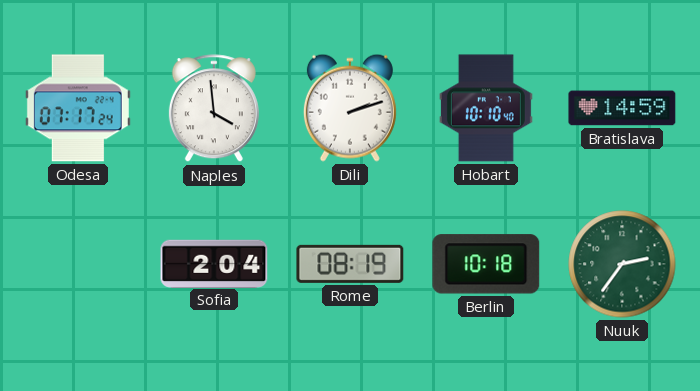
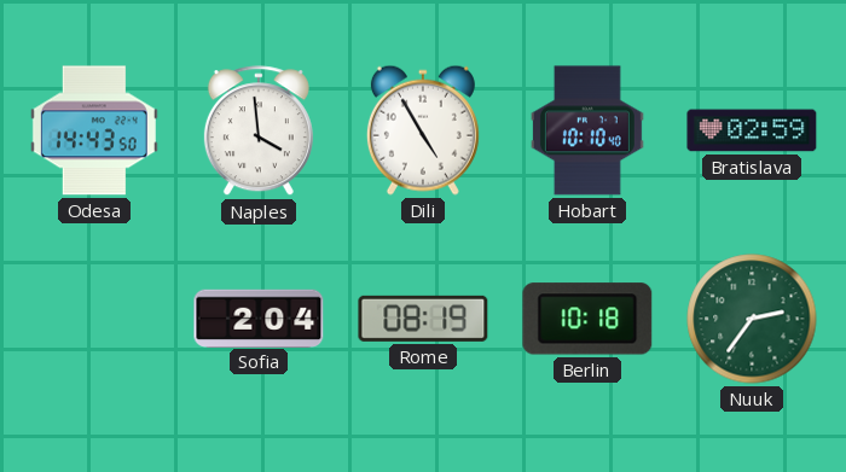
Odesa: 07:17 -> 14:43
Dili: 2:12 -> 4:55
Bratislava: 14:59 -> 02:59
